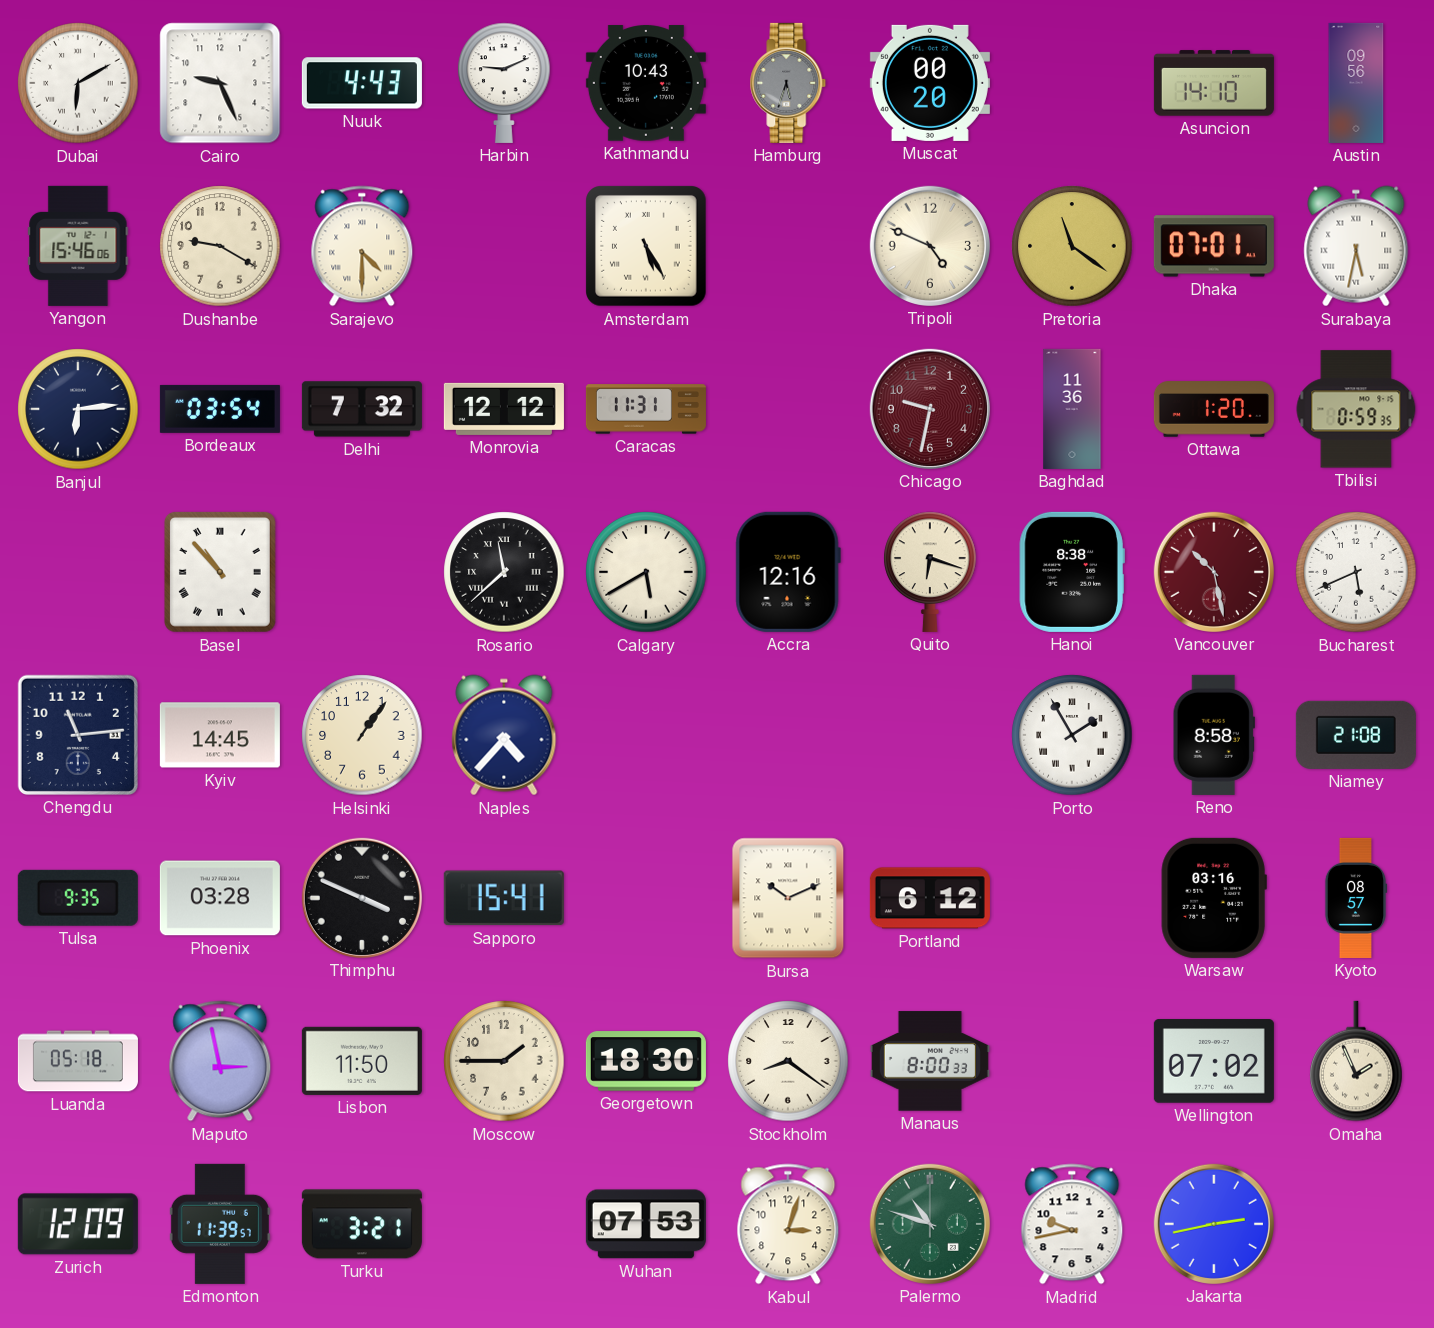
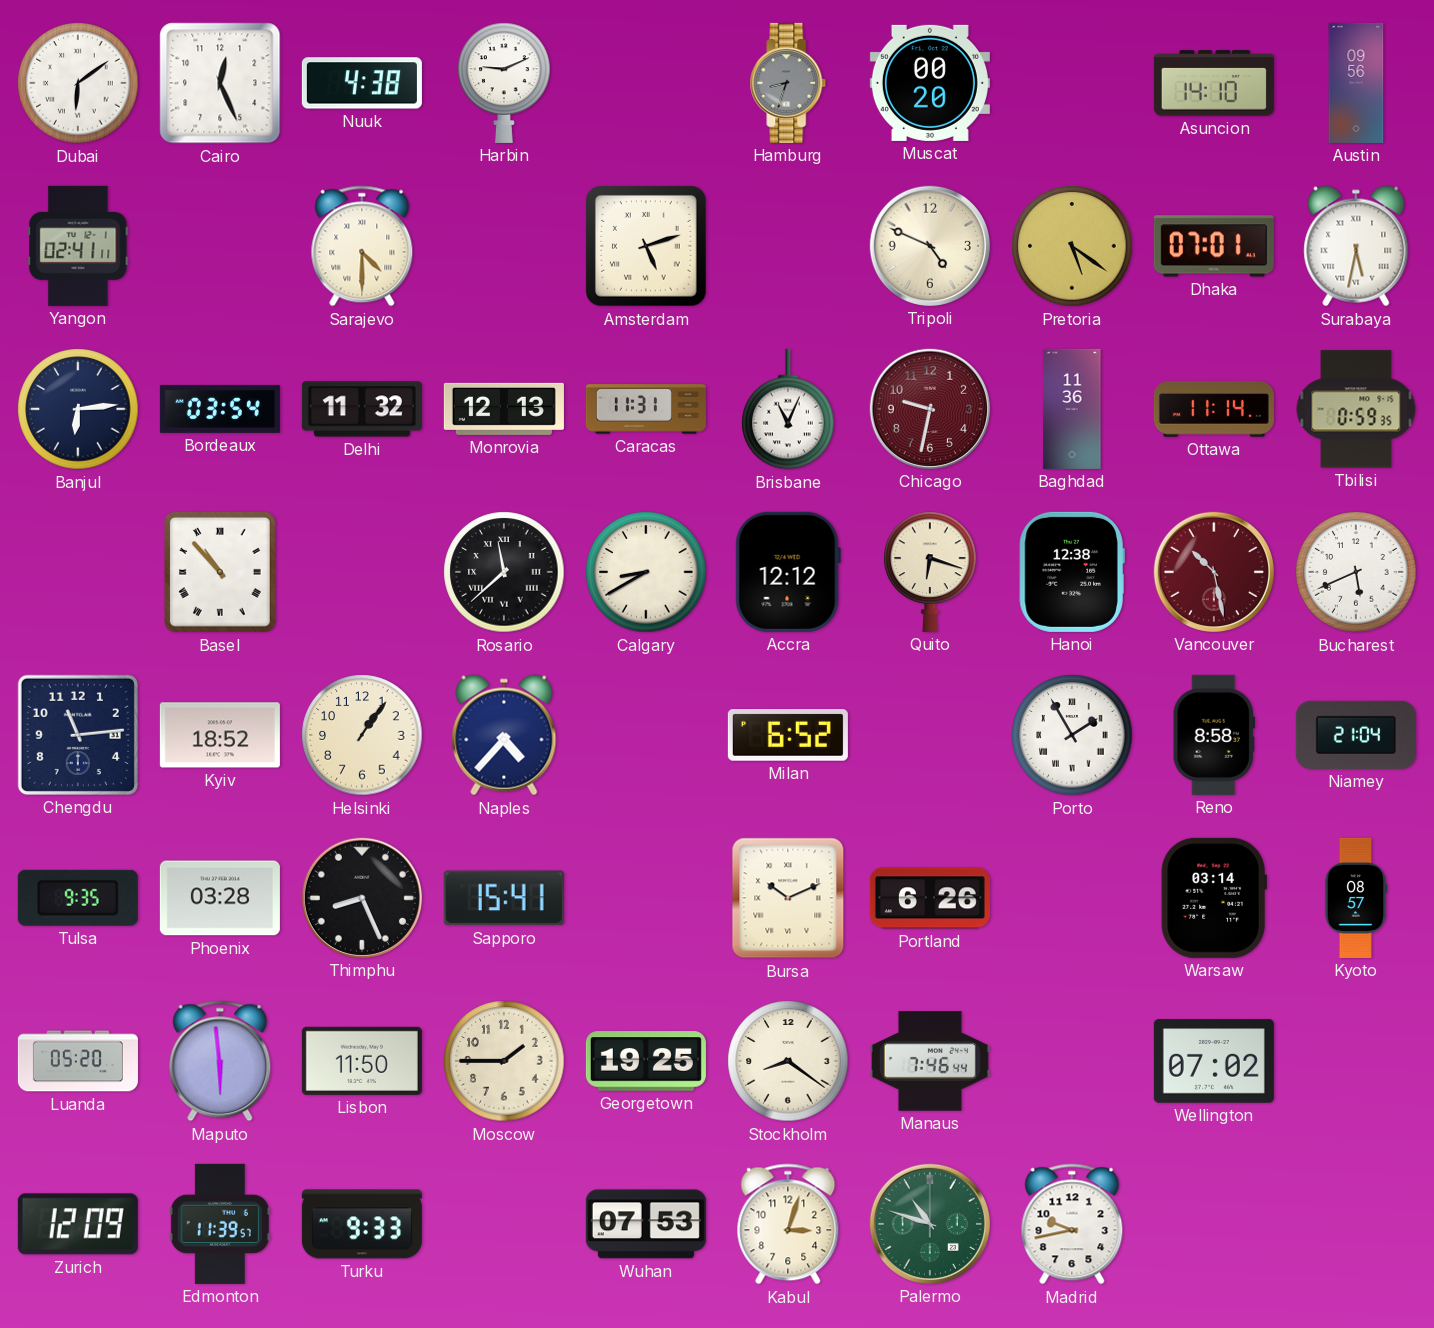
Dubai: 6:10 -> 6:09
Cairo: 9:26 -> 12:26
Nuuk: 4:43 -> 4:38
Kathmandu: 10:43 -> none
Hamburg: 5:33 -> 8:33
Yangon: 15:46 -> 02:41
Dushanbe: 9:20 -> none
Amsterdam: 5:25 -> 5:12
Pretoria: 11:21 -> 5:21
Delhi: 7:32 -> 11:32
Monrovia: 12:12 -> 12:13
Brisbane: none -> 11:04
Ottawa: 1:20 -> 11:14
Calgary: 5:40 -> 8:40
Accra: 12:16 -> 12:12
Hanoi: 8:38 -> 12:38
Kyiv: 14:45 -> 18:52
Milan: none -> 6:52
Niamey: 21:08 -> 21:04
Thimphu: 3:49 -> 8:26
Portland: 6:12 -> 6:26
Warsaw: 03:16 -> 03:14
Luanda: 05:18 -> 05:20
Maputo: 2:58 -> 5:59
Georgetown: 18:30 -> 19:25
Manaus: 8:00 -> 7:46
Omaha: 1:56 -> none
Turku: 3:21 -> 9:33
Jakarta: 2:43 -> none
